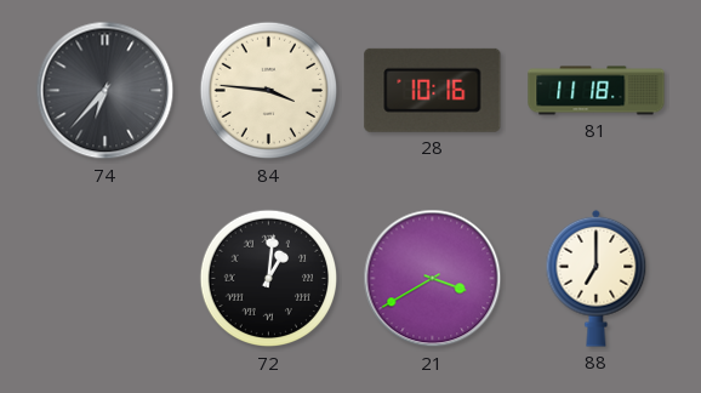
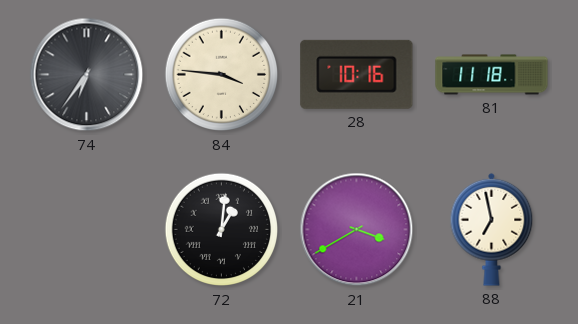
74: 6:37 -> 6:36
88: 7:00 -> 6:58
